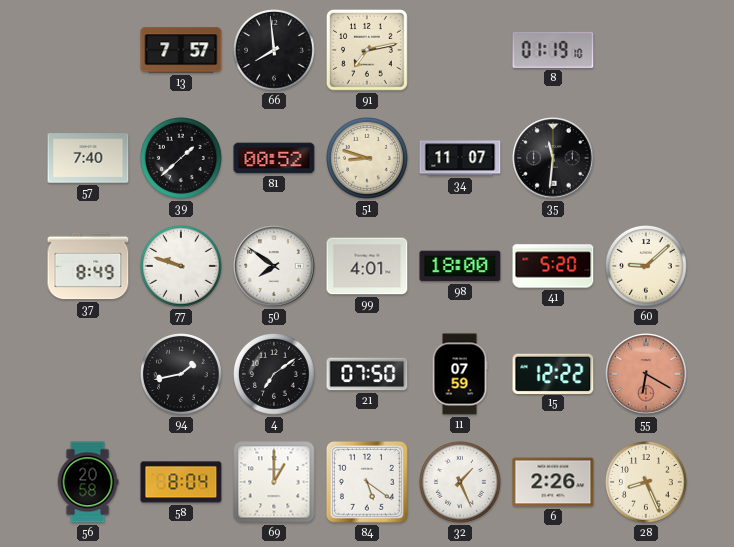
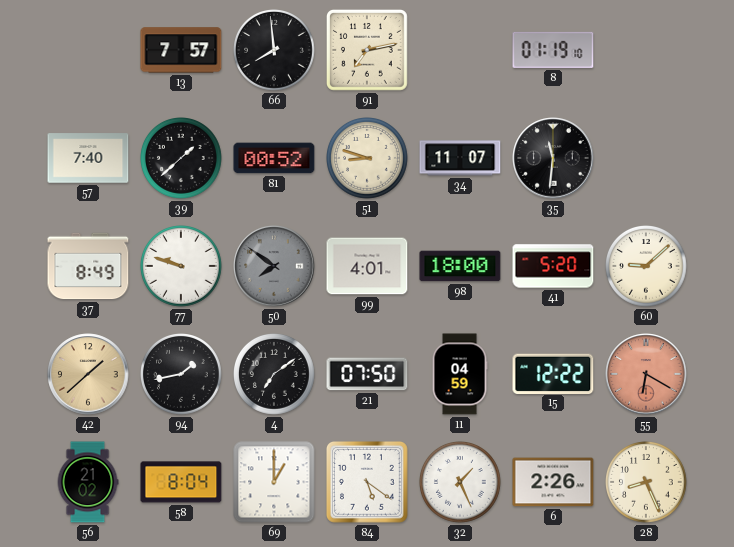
50 dial: white -> grey
42: none -> 1:38
11: 07:59 -> 04:59
56: 20:58 -> 21:02
